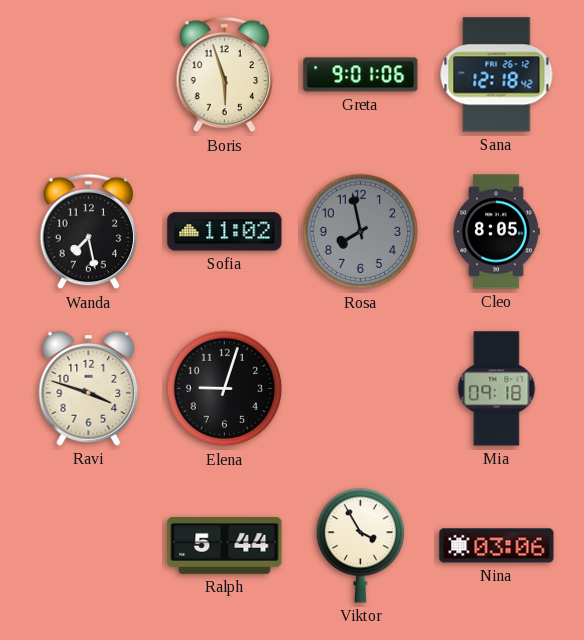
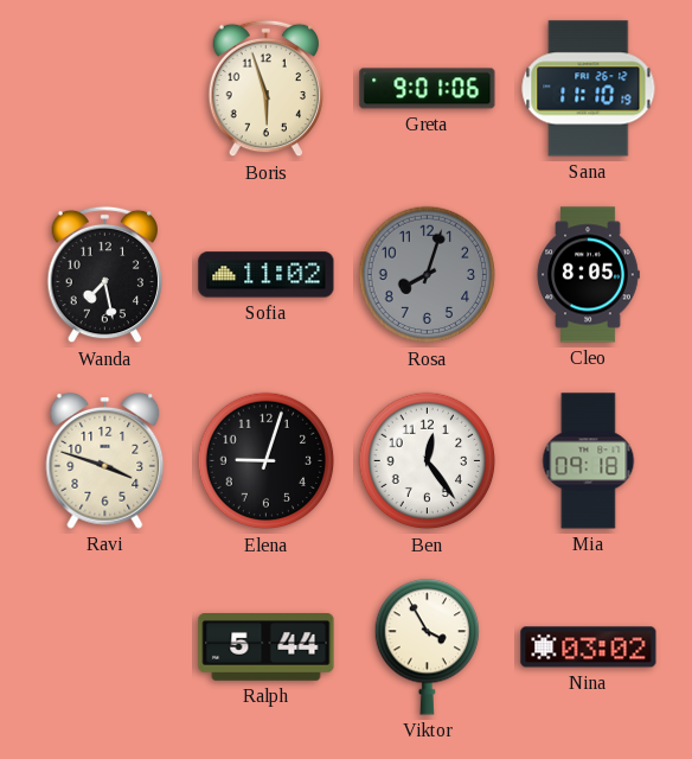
Sana: 12:18 -> 11:10
Rosa: 7:58 -> 8:03
Ben: none -> 12:24
Nina: 03:06 -> 03:02
